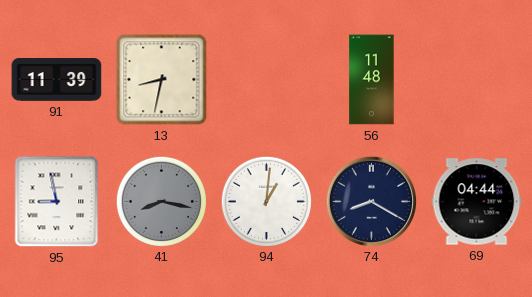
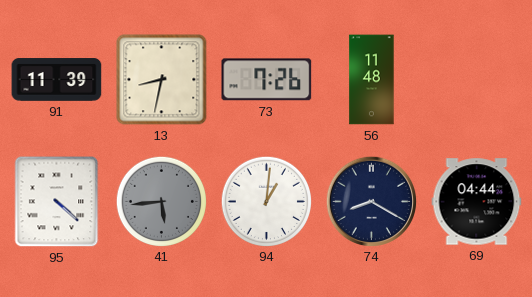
73: none -> 7:26
95: 8:58 -> 4:22
41: 8:17 -> 5:44
